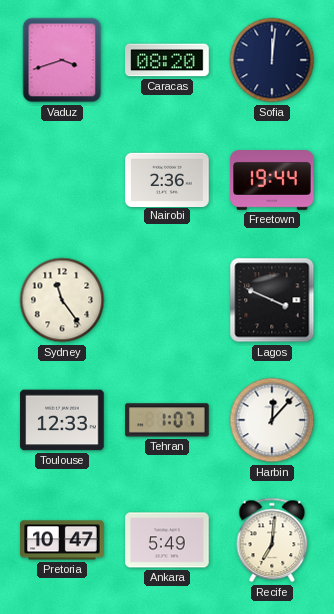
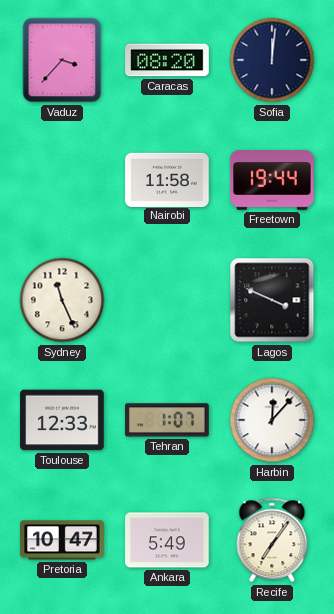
Vaduz: 3:42 -> 3:37
Nairobi: 2:36 -> 11:58
Sydney: 11:24 -> 11:26
Recife: 7:01 -> 7:06
